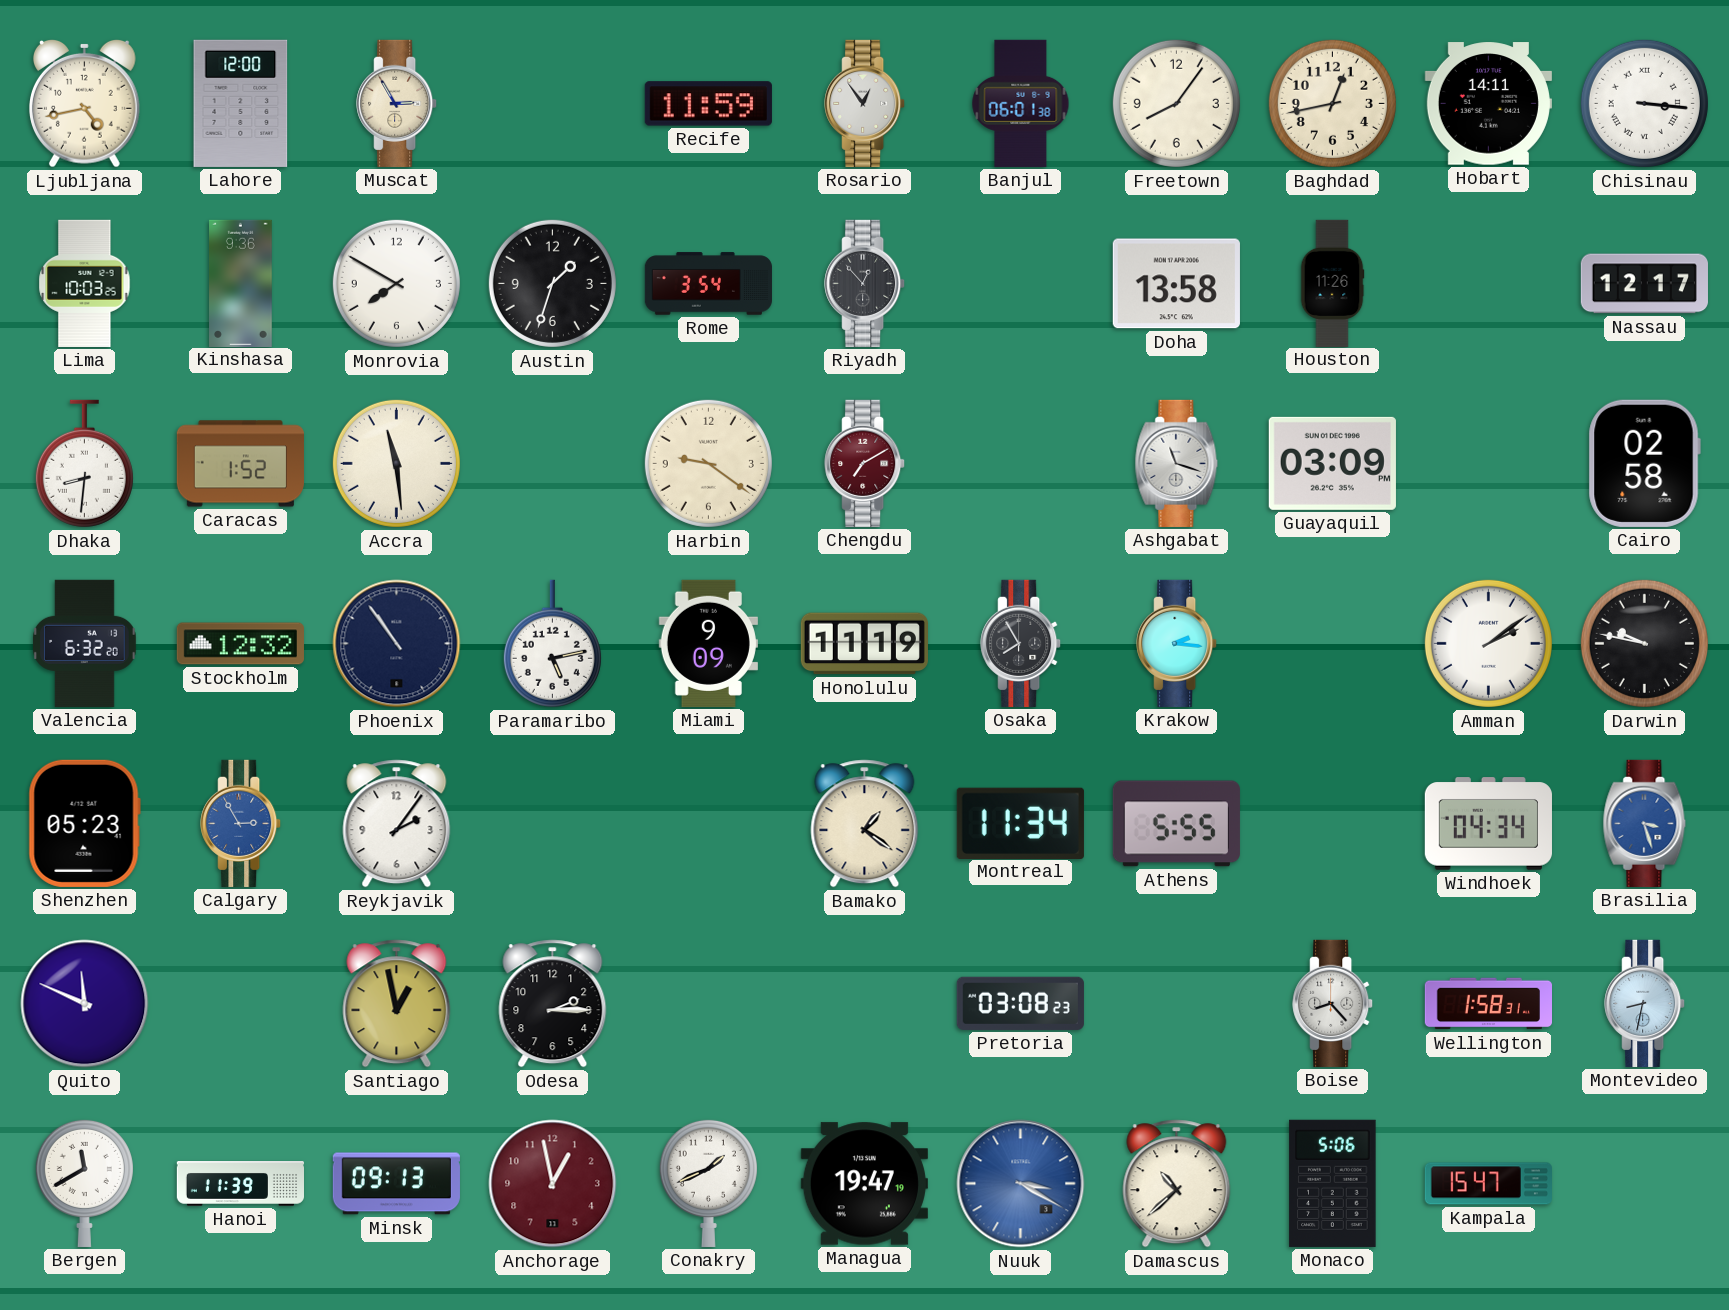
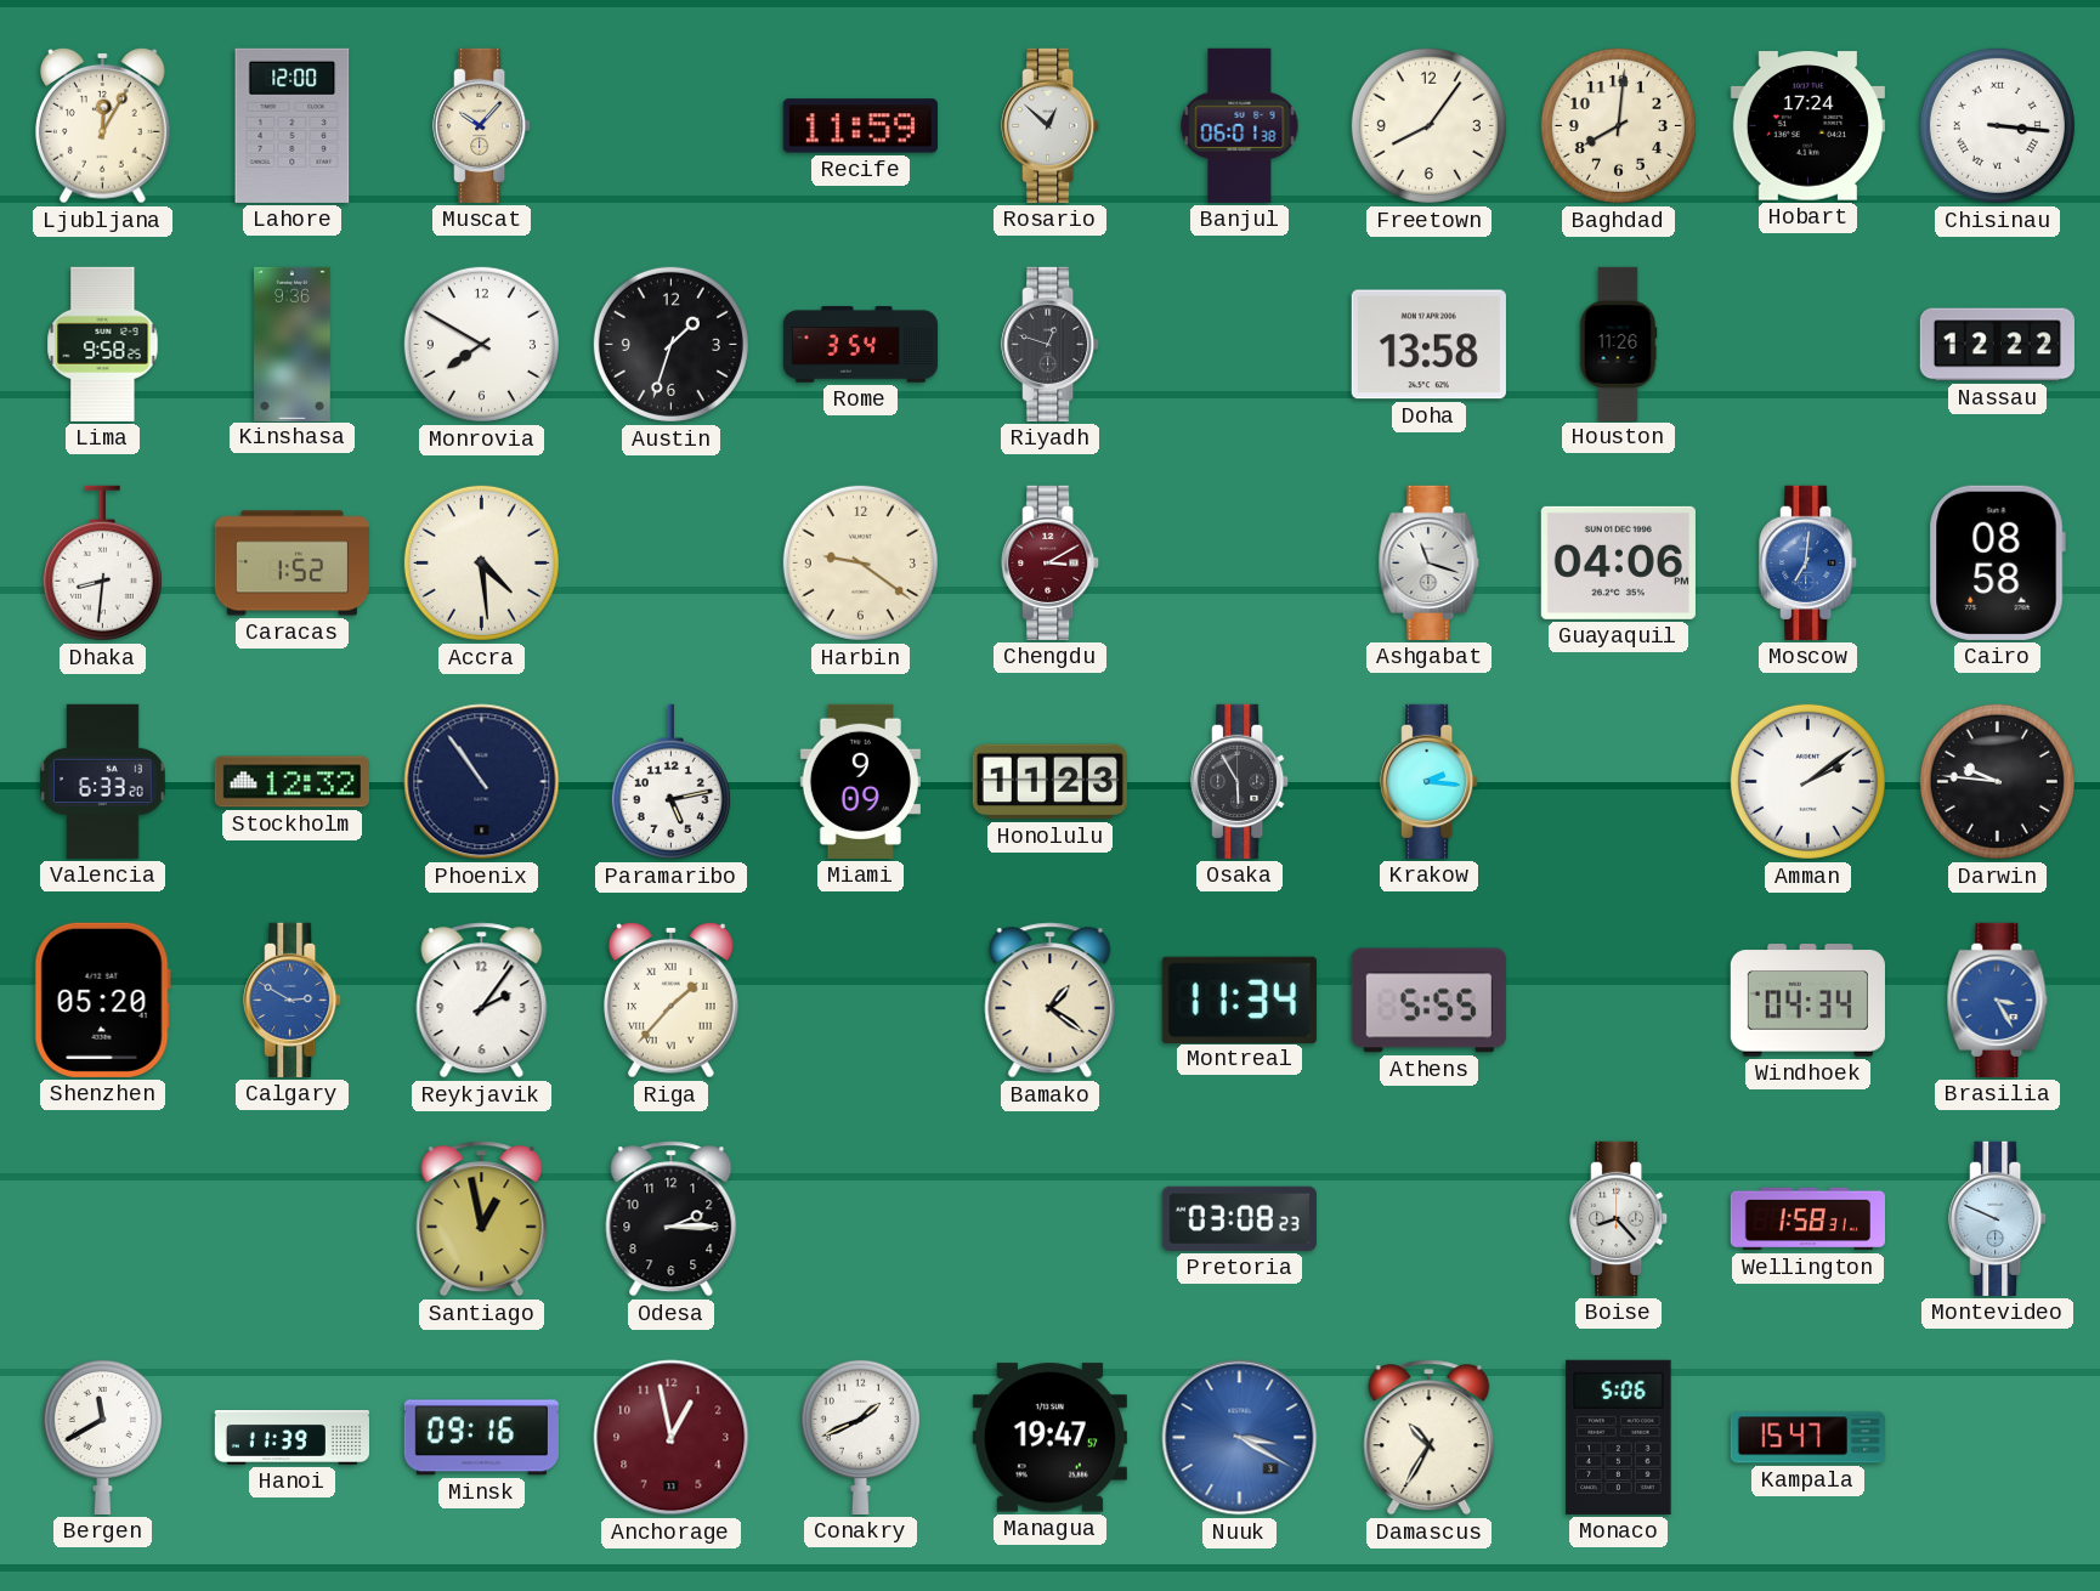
Ljubljana: 4:43 -> 12:05
Muscat: 2:55 -> 10:07
Rosario: 12:54 -> 12:52
Baghdad: 12:43 -> 8:01
Hobart: 14:11 -> 17:24
Lima: 10:03 -> 9:58
Riyadh: 12:53 -> 12:48
Nassau: 12:17 -> 12:22
Accra: 11:29 -> 4:29
Chengdu: 7:10 -> 3:10
Guayaquil: 03:09 -> 04:06
Moscow: none -> 7:01
Cairo: 02:58 -> 08:58
Valencia: 6:32 -> 6:33
Honolulu: 11:19 -> 11:23
Osaka: 7:55 -> 5:55
Darwin: 9:47 -> 9:46
Shenzhen: 05:23 -> 05:20
Calgary: 2:55 -> 2:50
Riga: none -> 1:37
Brasilia: 3:27 -> 3:25
Quito: 11:49 -> none
Montevideo: 8:32 -> 9:49
Minsk: 09:13 -> 09:16
Managua: 19:47:19 -> 19:47:57
Damascus: 10:38 -> 10:35
